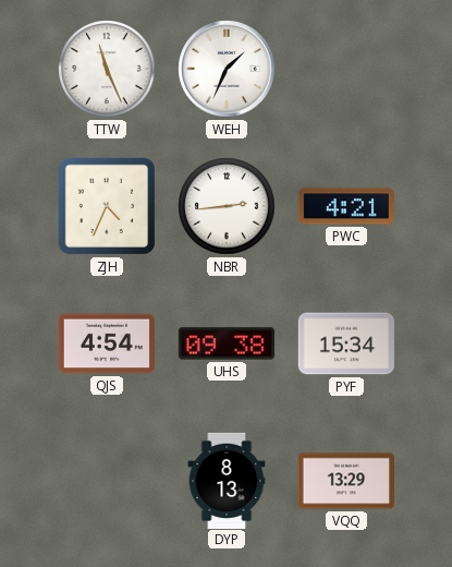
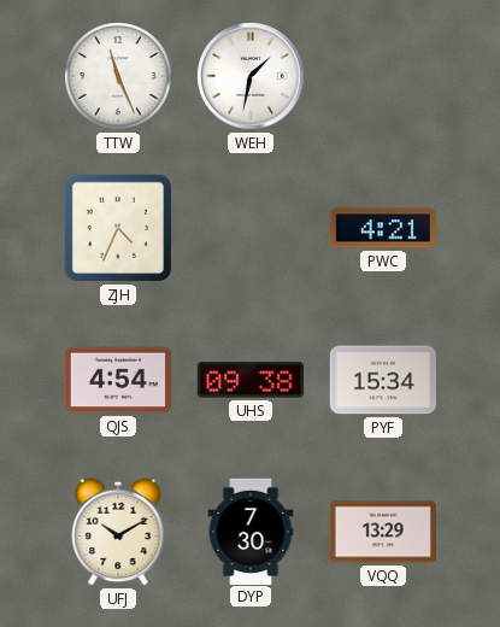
WEH: 1:34 -> 1:32
NBR: 2:44 -> none
UFJ: none -> 10:10
DYP: 8:13 -> 7:30
